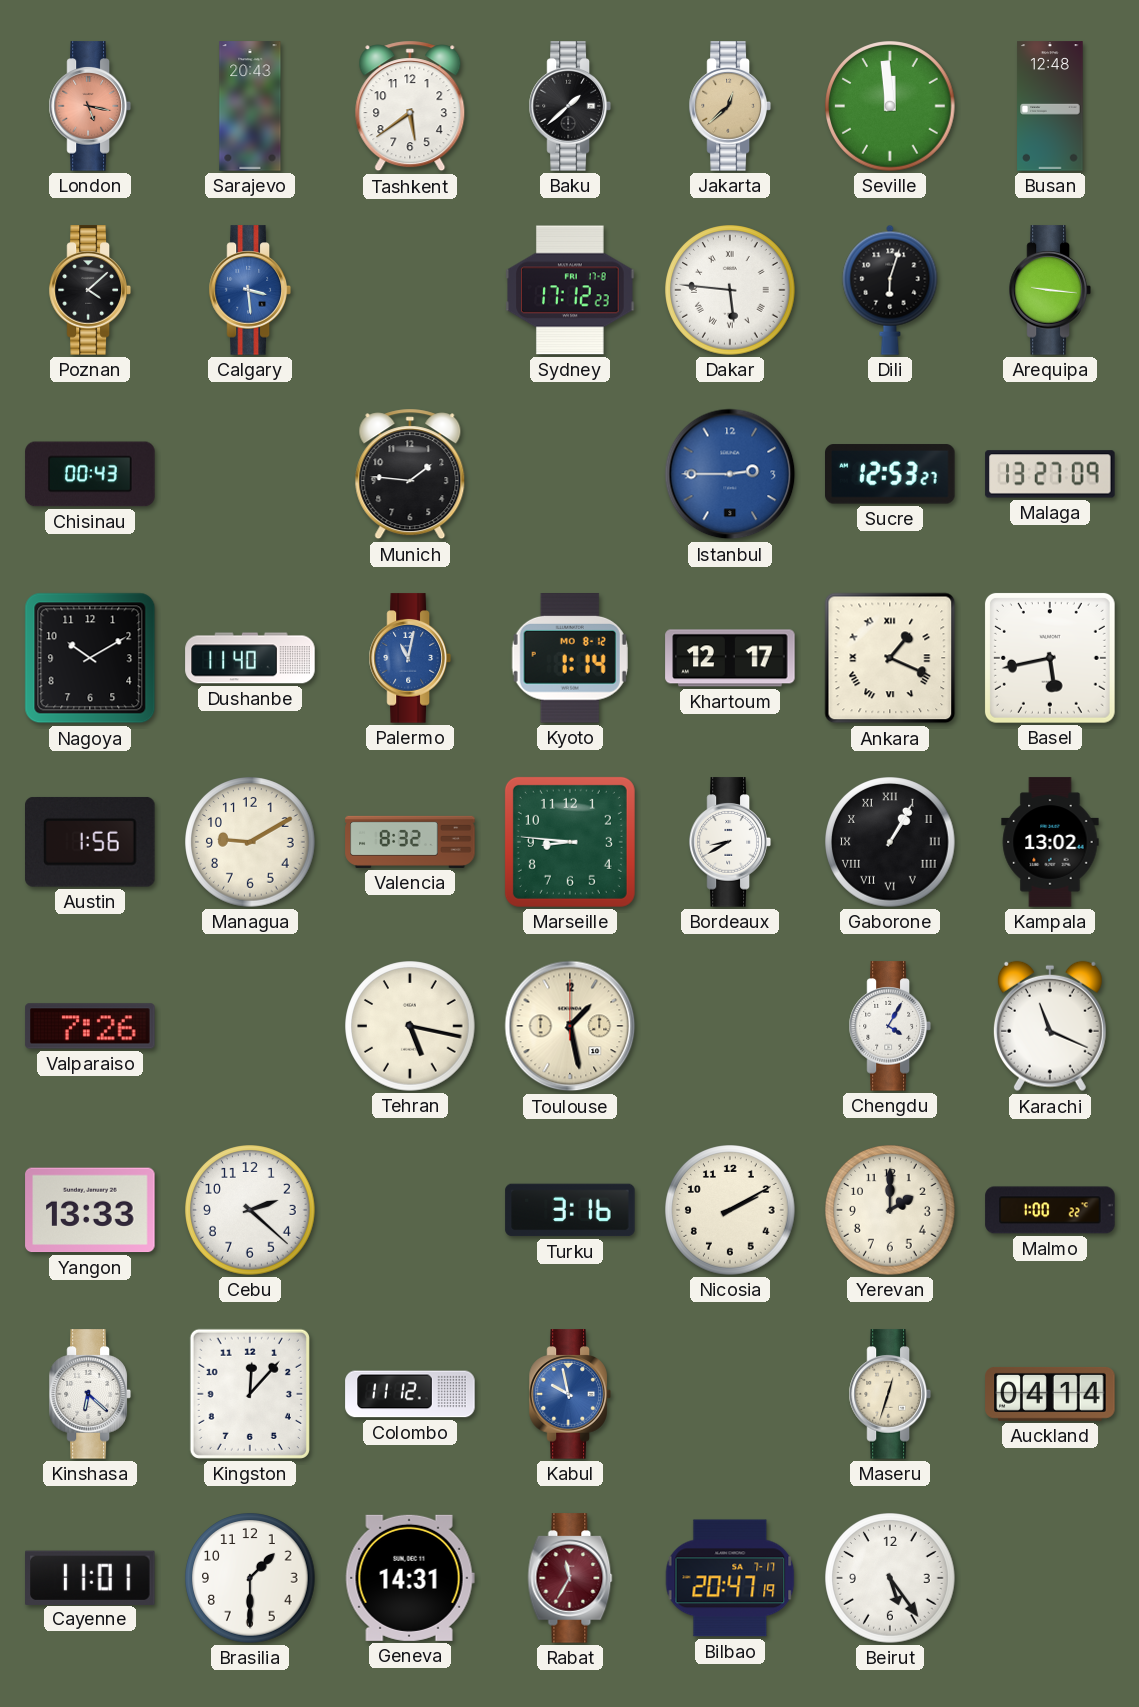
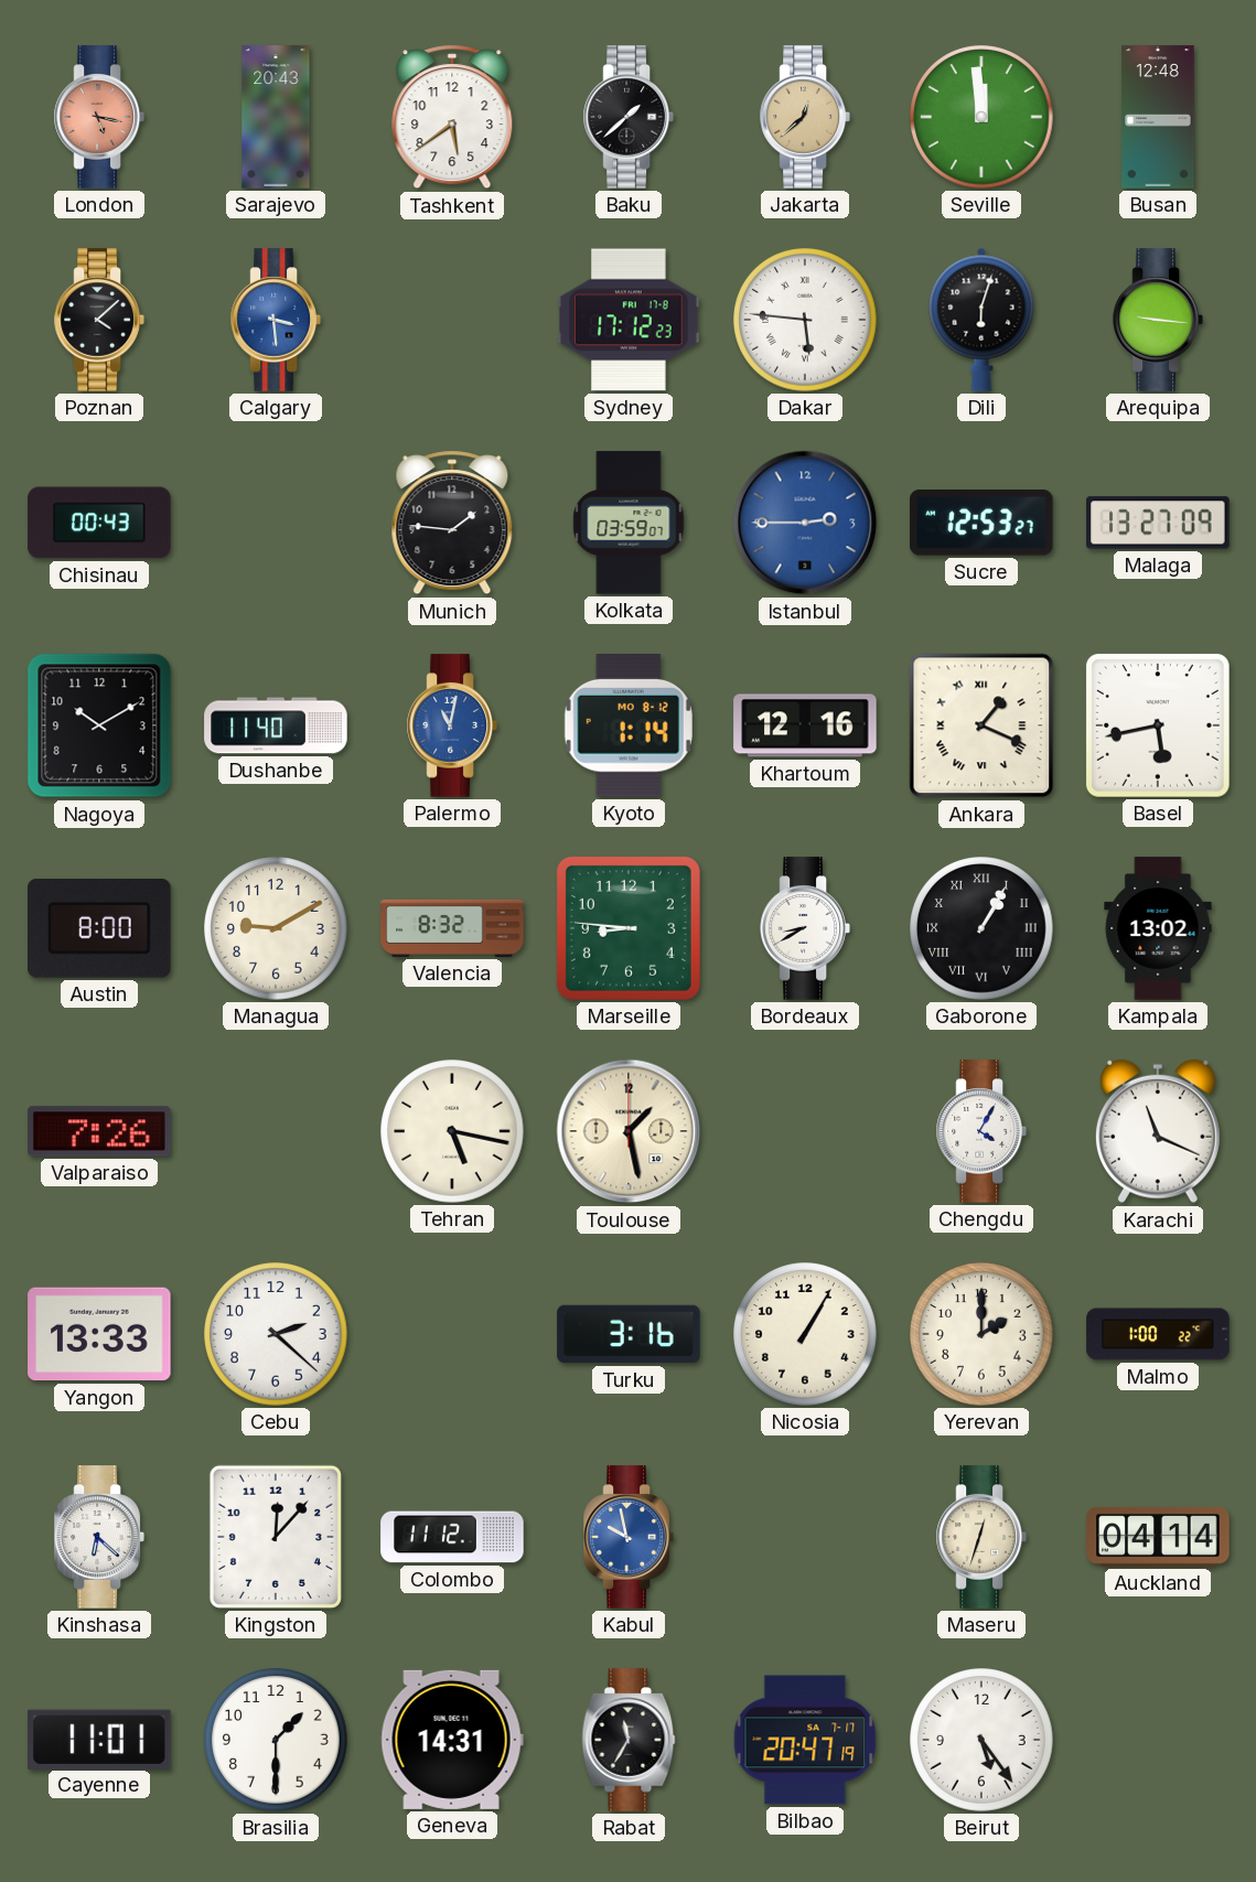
Kolkata: none -> 03:59
Khartoum: 12:17 -> 12:16
Austin: 1:56 -> 8:00
Nicosia: 2:10 -> 1:05
Rabat dial: burgundy -> black
